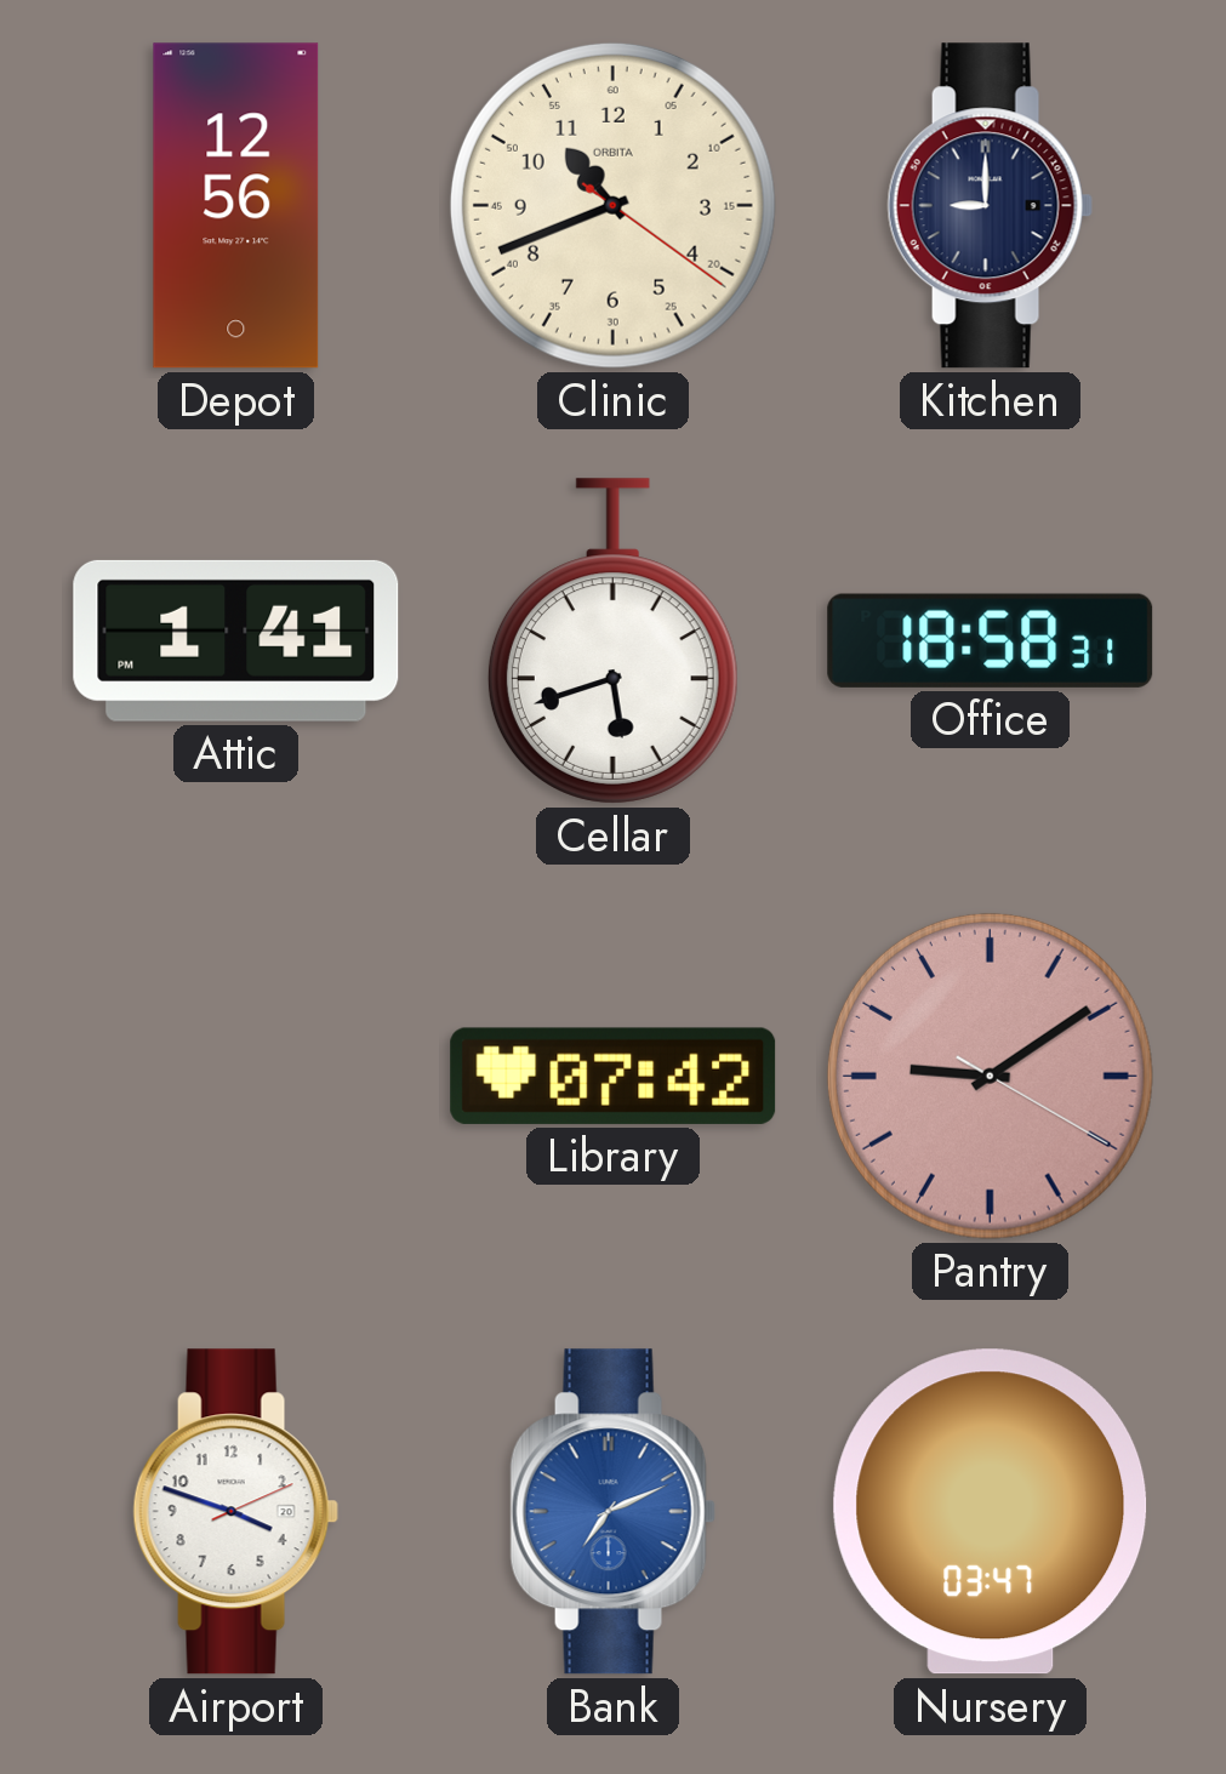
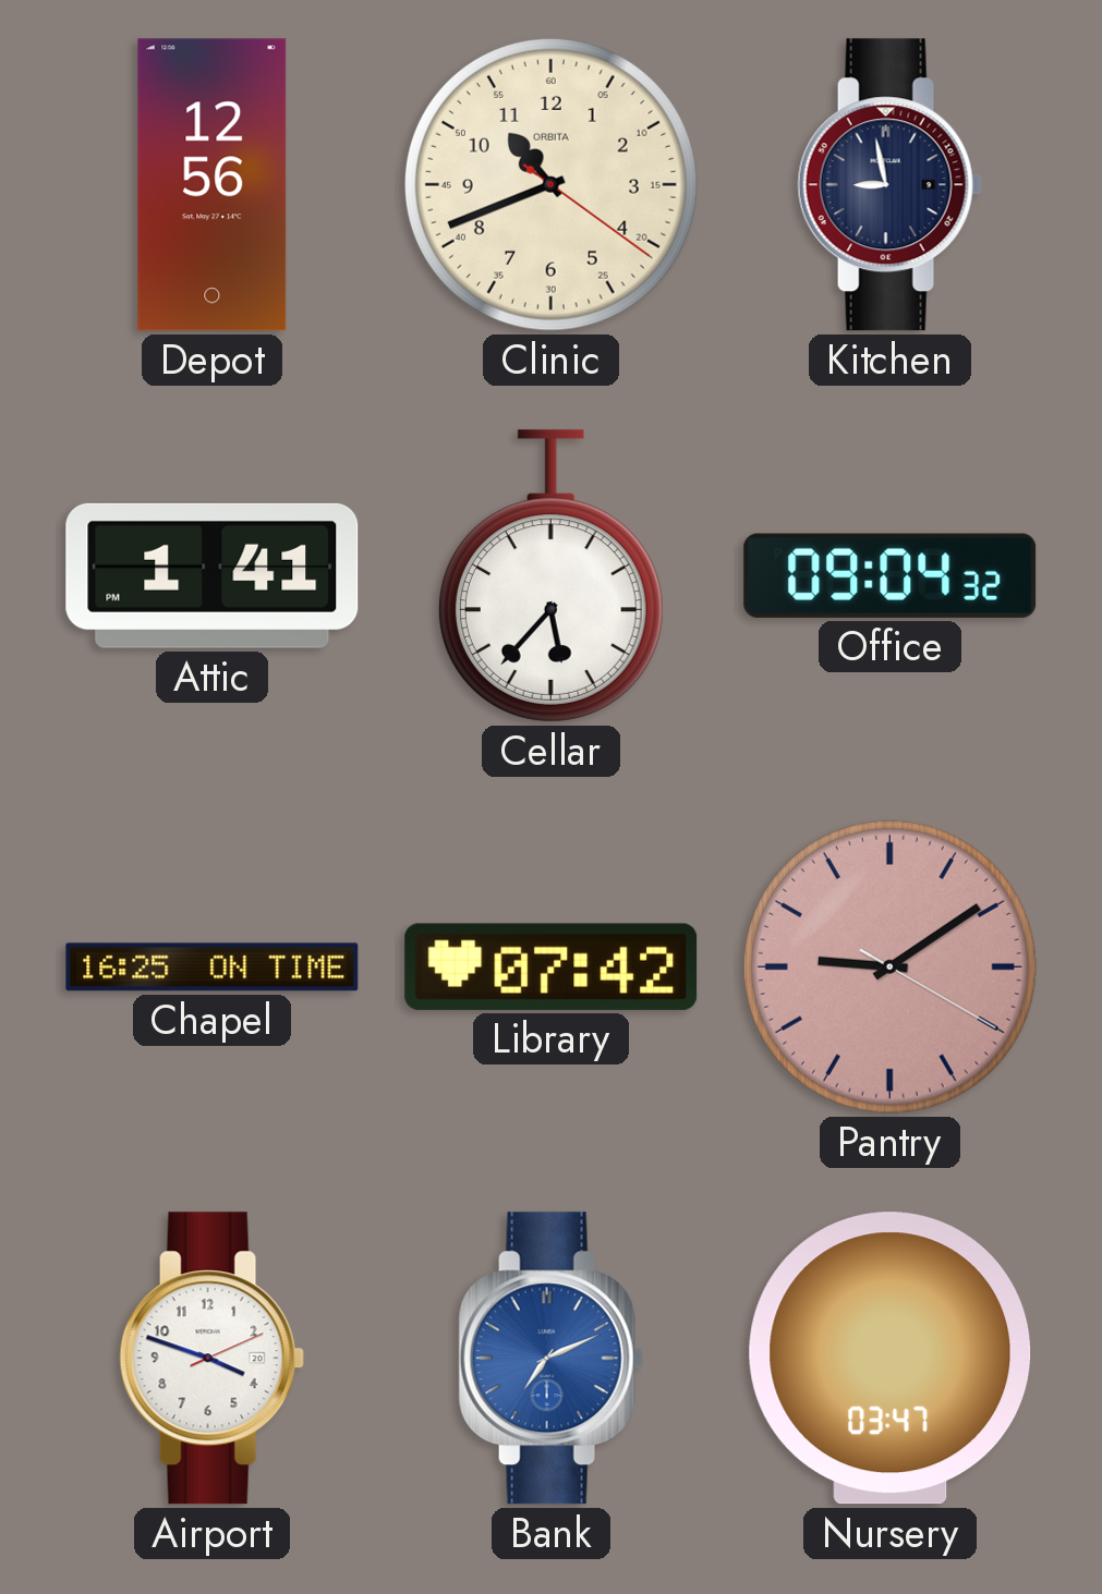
Kitchen: 9:00 -> 8:58
Cellar: 5:42 -> 5:37
Office: 18:58 -> 09:04
Chapel: none -> 16:25
